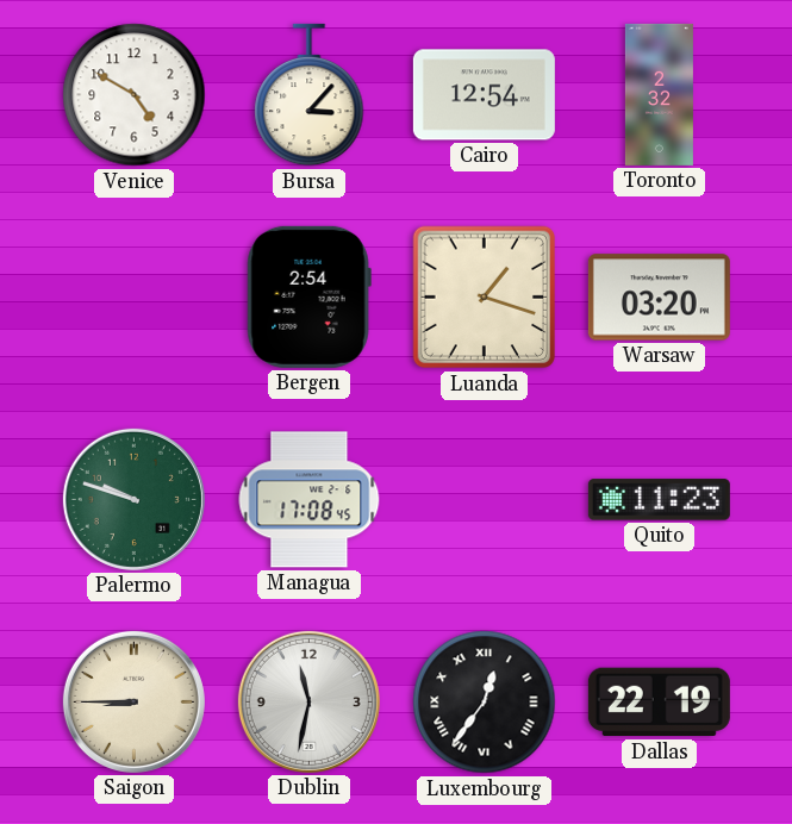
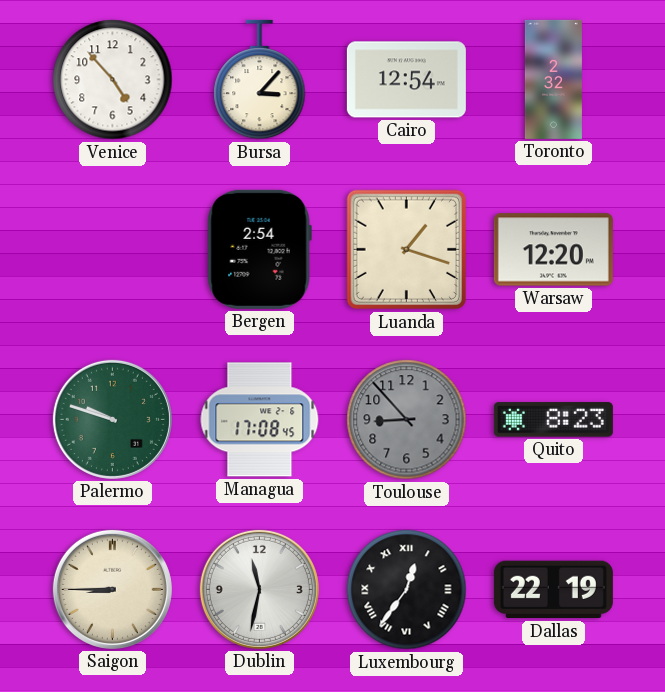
Venice: 4:50 -> 4:53
Warsaw: 03:20 -> 12:20
Toulouse: none -> 8:53
Quito: 11:23 -> 8:23
